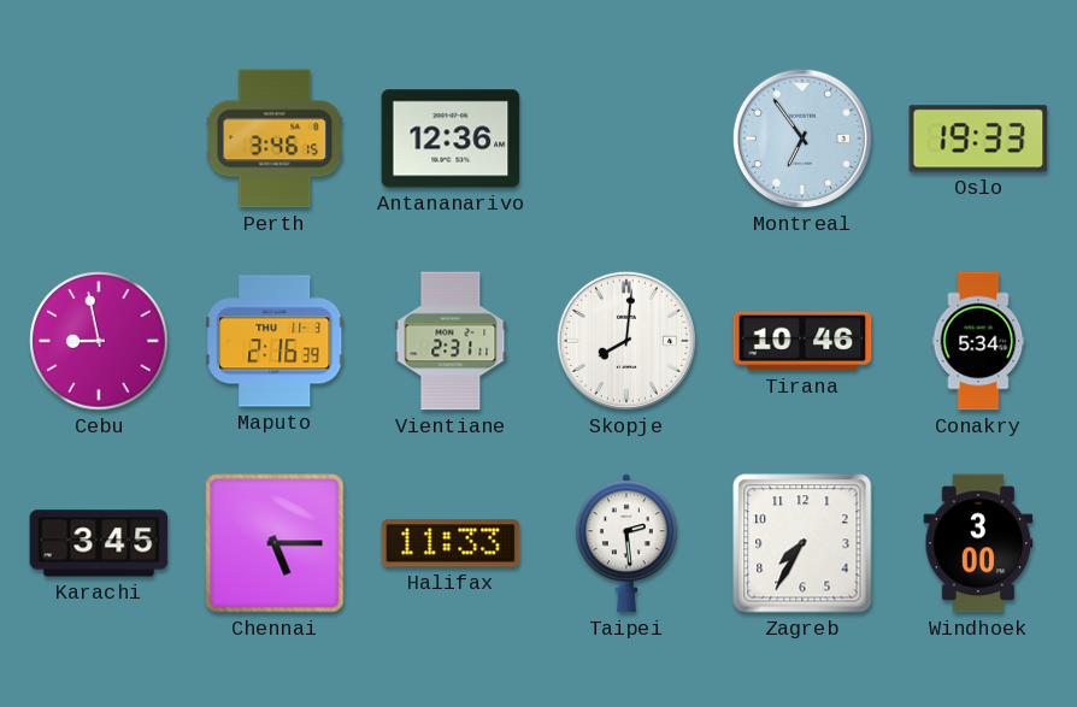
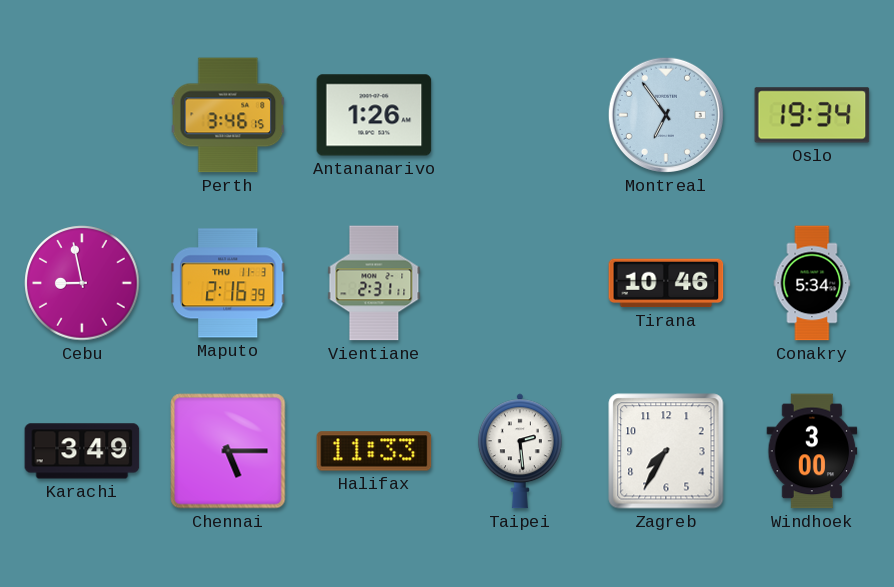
Antananarivo: 12:36 -> 1:26
Oslo: 19:33 -> 19:34
Skopje: 8:01 -> none
Karachi: 3:45 -> 3:49
